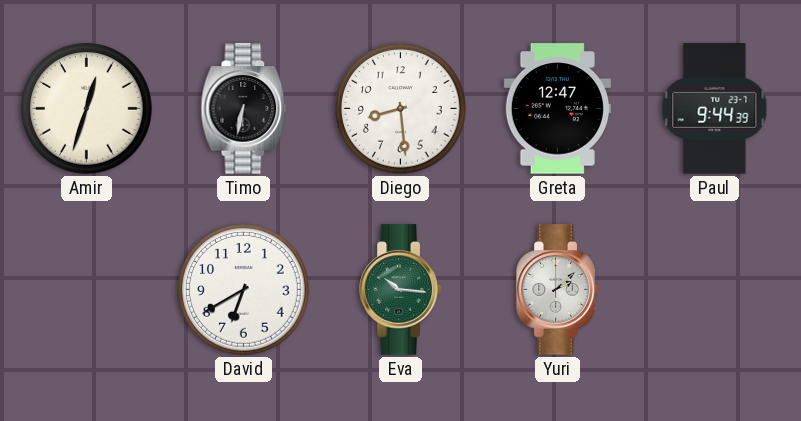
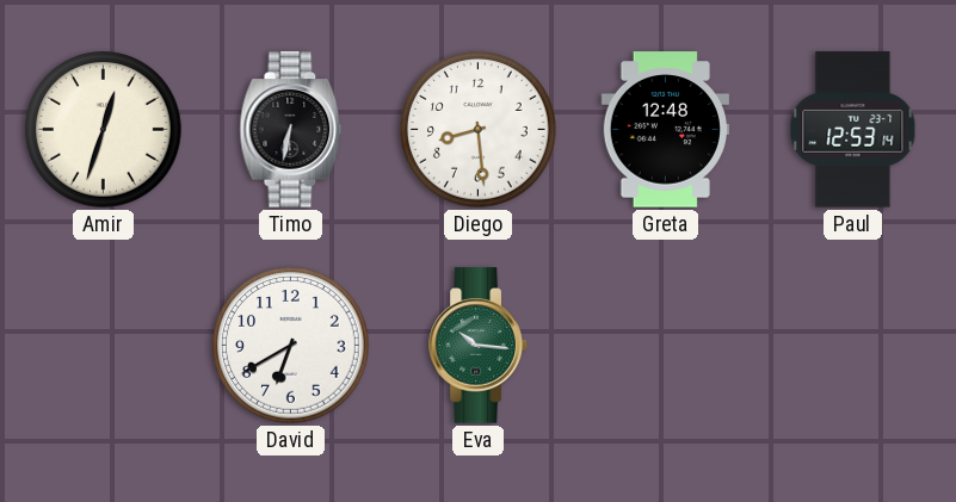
Greta: 12:47 -> 12:48
Paul: 9:44 -> 12:53
Yuri: 2:08 -> none
